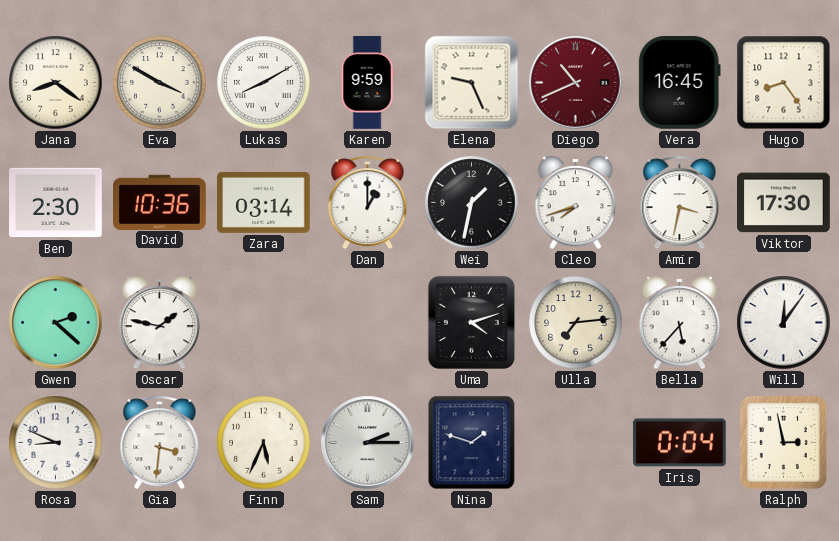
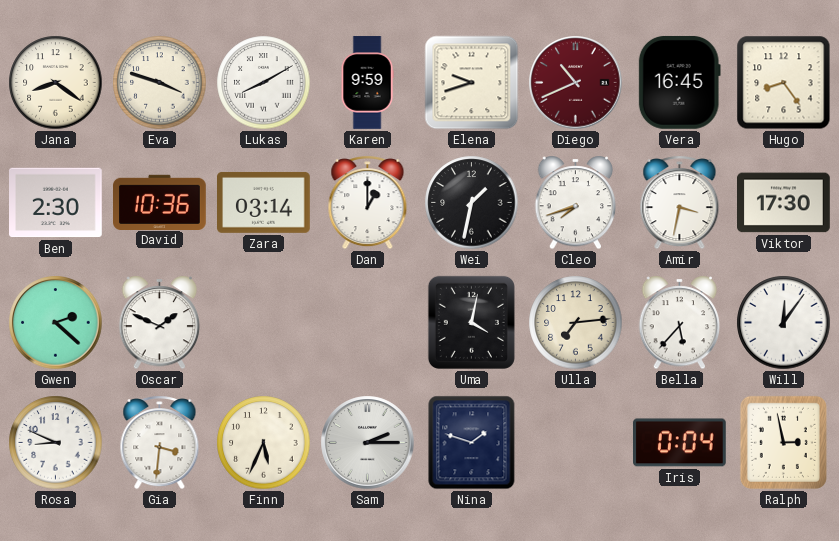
Eva: 3:50 -> 3:48
Elena: 9:26 -> 9:42
Oscar: 1:47 -> 1:49
Uma: 4:12 -> 4:02
